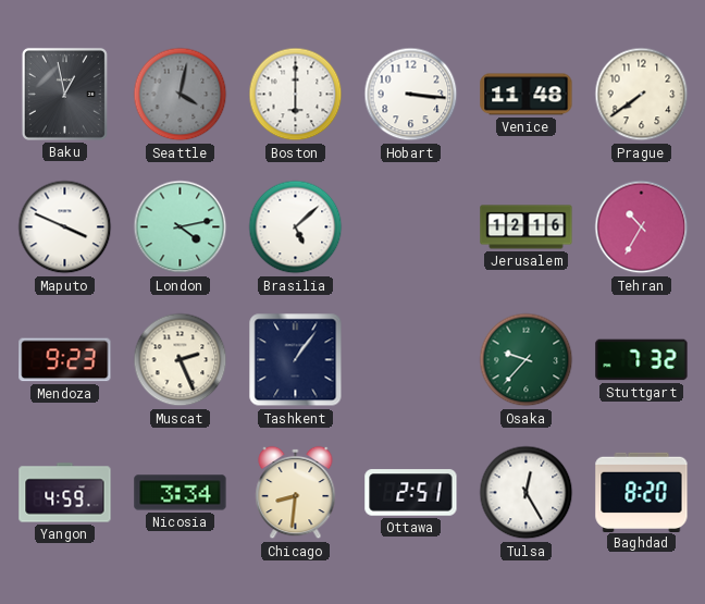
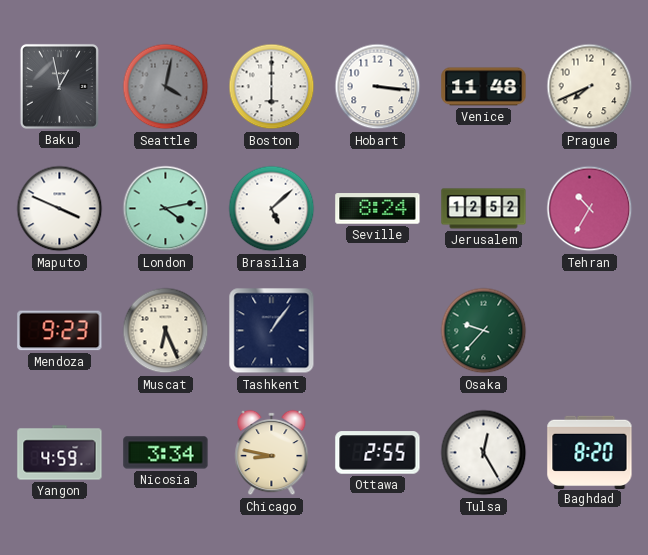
Prague: 7:39 -> 7:41
Seville: none -> 8:24
Jerusalem: 12:16 -> 12:52
Muscat: 2:26 -> 6:26
Stuttgart: 7:32 -> none
Chicago: 8:31 -> 8:47
Ottawa: 2:51 -> 2:55
